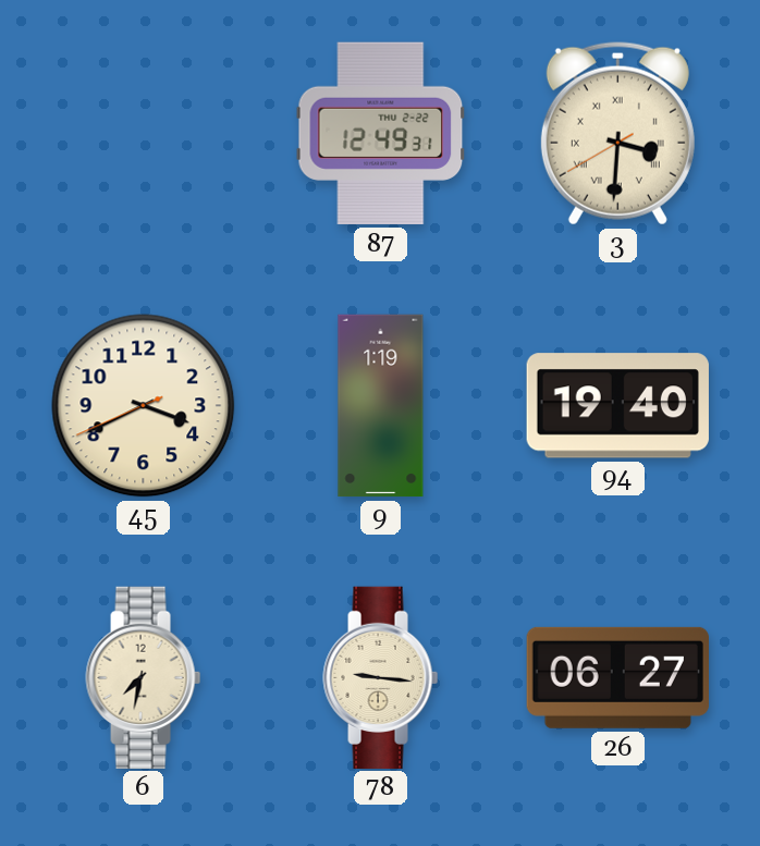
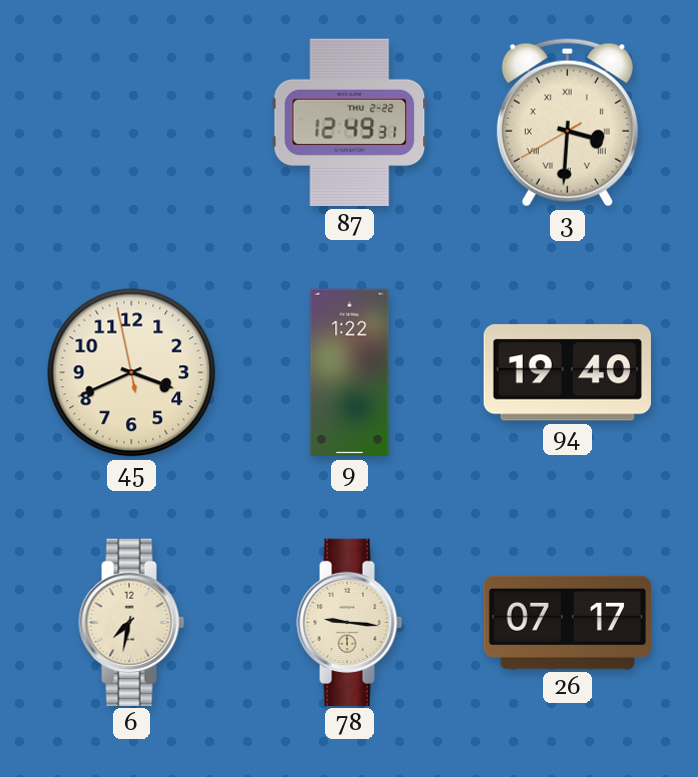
45: 3:40:41 -> 3:40:58
9: 1:19 -> 1:22
26: 06:27 -> 07:17
